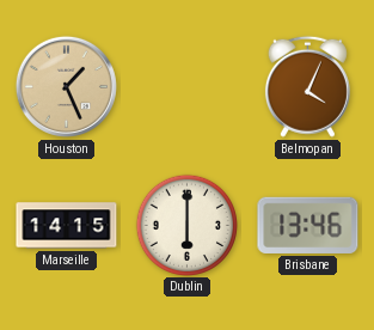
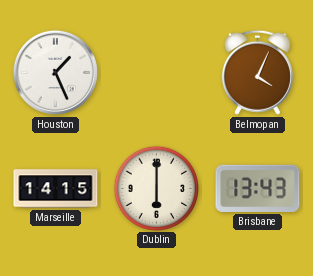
Houston dial: champagne -> white
Brisbane: 13:46 -> 13:43
